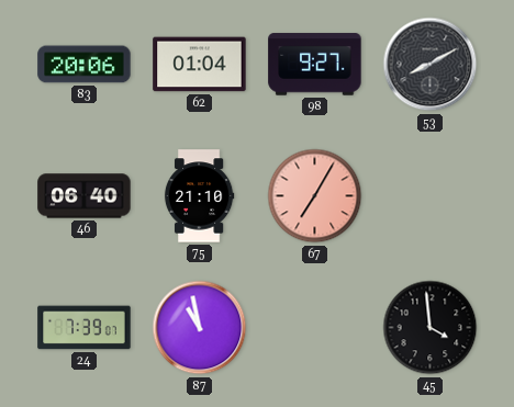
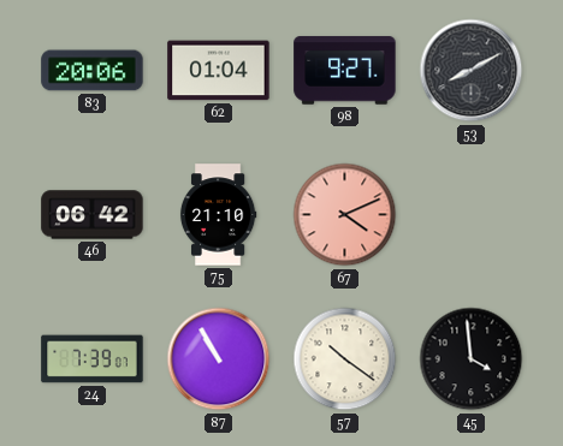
46: 06:40 -> 06:42
67: 7:05 -> 4:11
87: 10:58 -> 10:55
57: none -> 10:21
